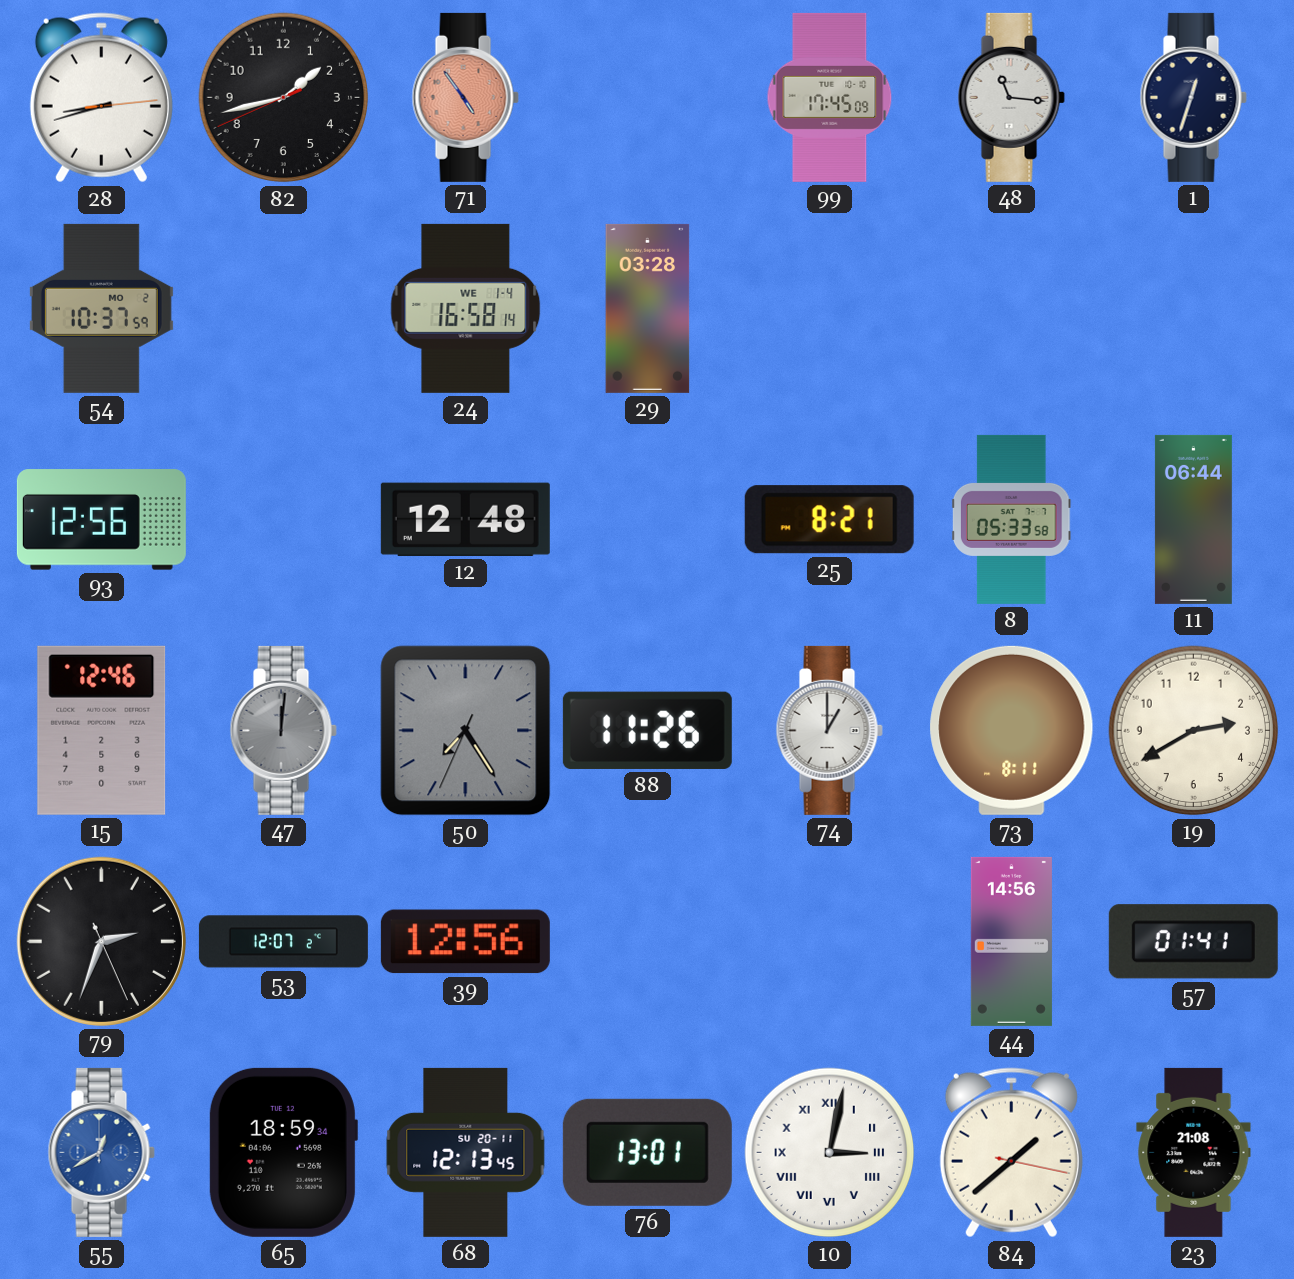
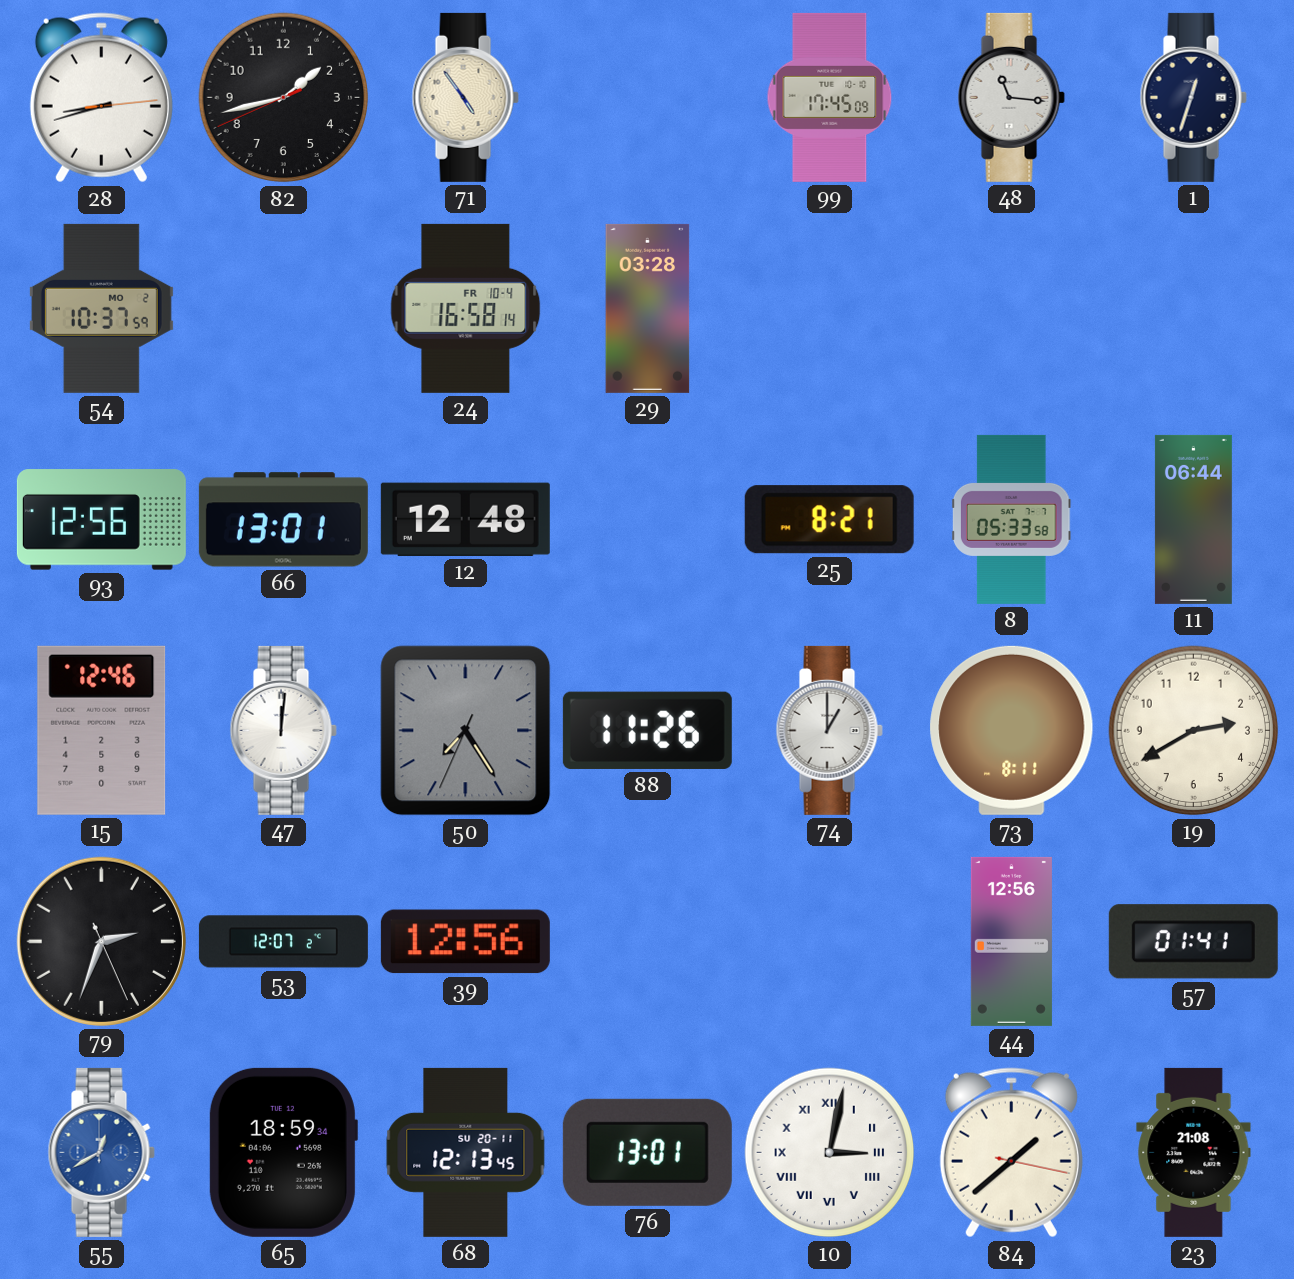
71 dial: salmon -> cream
24 date: WE 1-4 -> FR 10-4
66: none -> 13:01
47 dial: grey -> white
44: 14:56 -> 12:56
